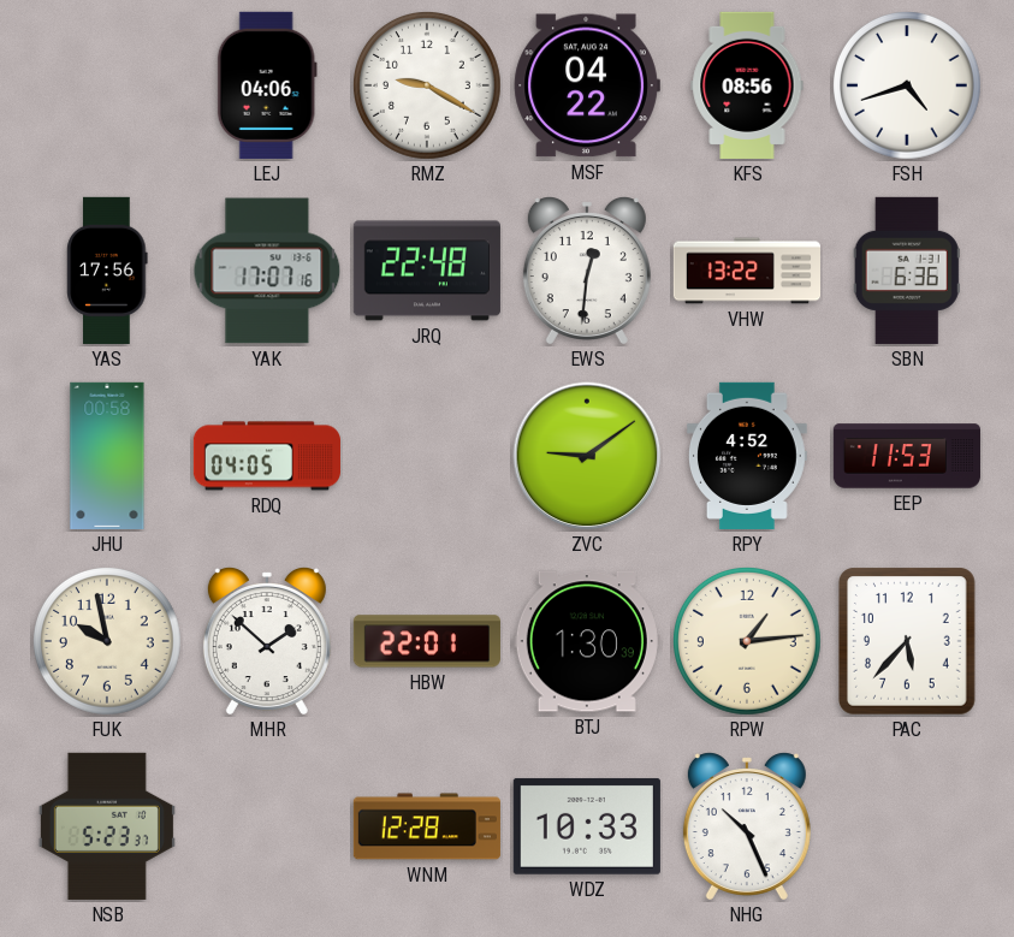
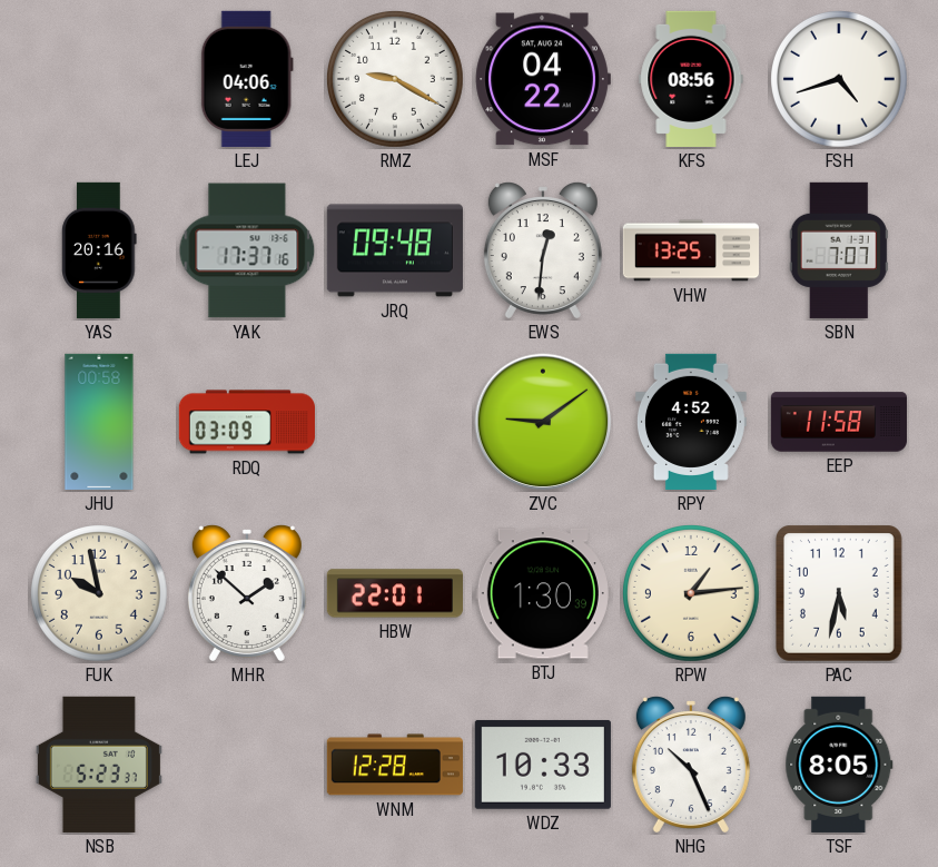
YAS: 17:56 -> 20:16
YAK: 17:07 -> 17:37
JRQ: 22:48 -> 09:48
VHW: 13:22 -> 13:25
SBN: 6:36 -> 7:07
RDQ: 04:05 -> 03:09
EEP: 11:53 -> 11:58
PAC: 5:37 -> 5:32
TSF: none -> 8:05
